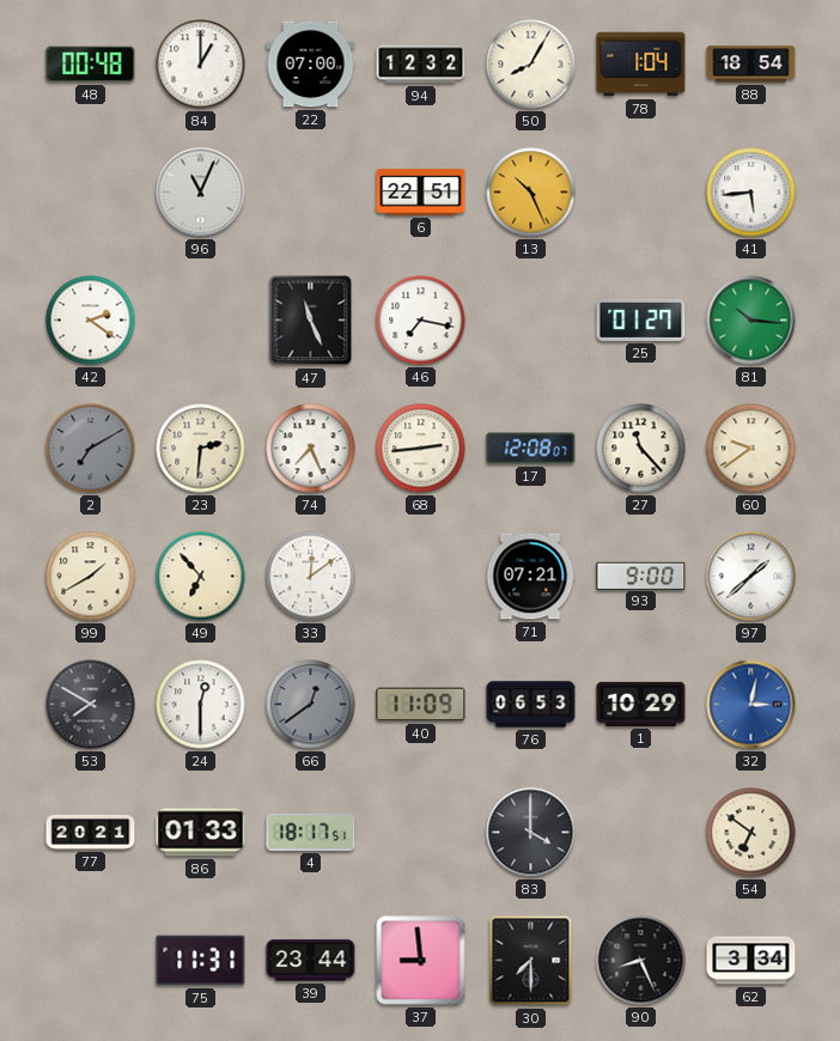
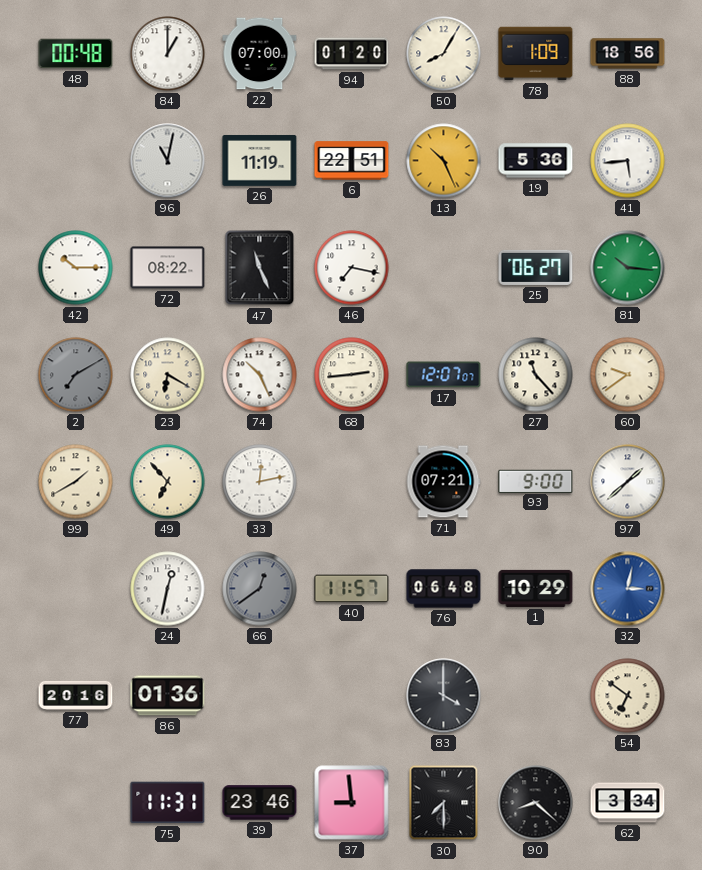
94: 12:32 -> 01:20
78: 1:04 -> 1:09
88: 18:54 -> 18:56
96: 11:04 -> 11:02
26: none -> 11:19
19: none -> 5:36
42: 2:21 -> 10:15
72: none -> 08:22
25: 01:27 -> 06:27
23: 2:31 -> 6:20
74: 7:26 -> 10:26
17: 12:08 -> 12:07
33: 12:09 -> 12:13
53: 7:50 -> none
24: 12:30 -> 12:32
40: 11:09 -> 11:57
76: 06:53 -> 06:48
77: 20:21 -> 20:16
86: 01:33 -> 01:36
4: 18:17 -> none
39: 23:44 -> 23:46
90: 8:26 -> 8:22
